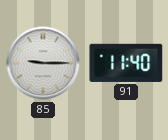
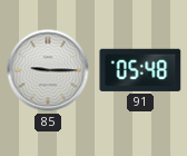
91: 11:40 -> 05:48
